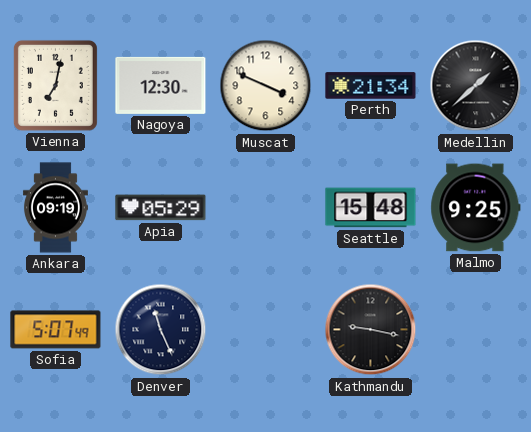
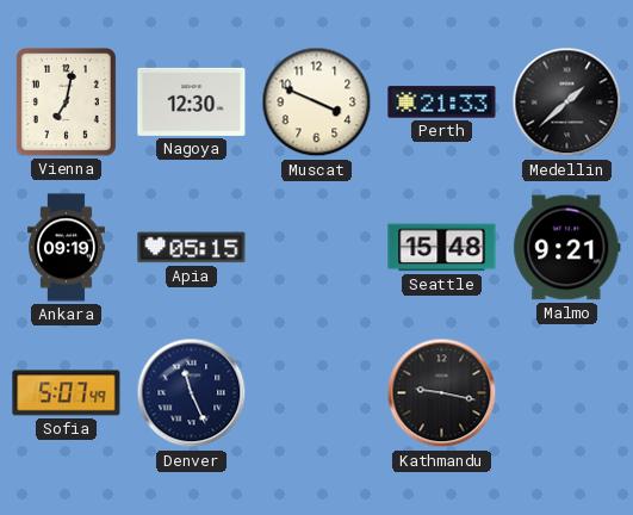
Perth: 21:34 -> 21:33
Apia: 05:29 -> 05:15
Malmo: 9:25 -> 9:21
